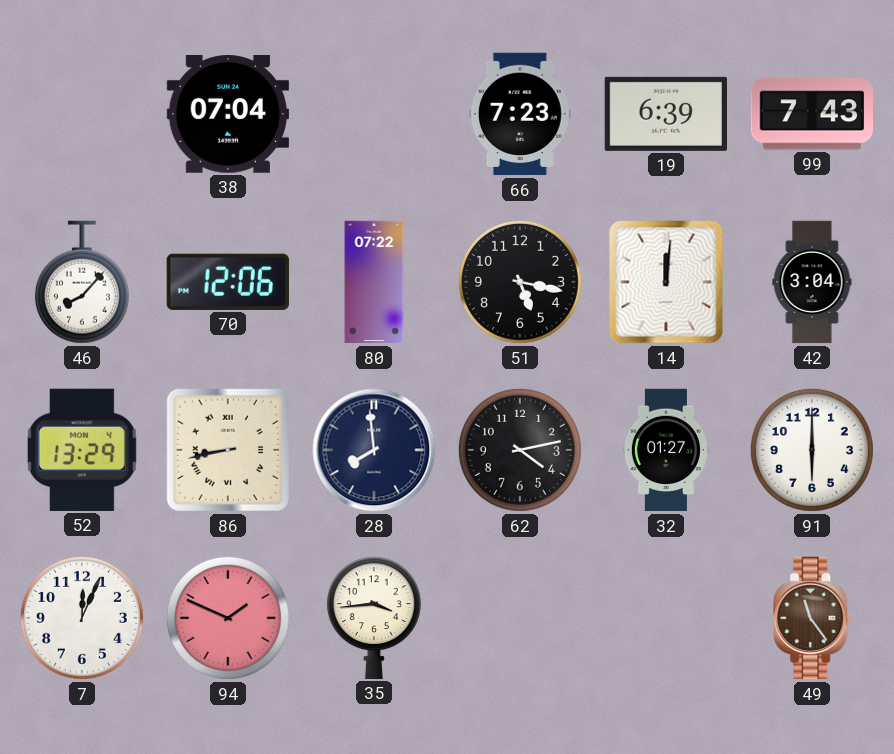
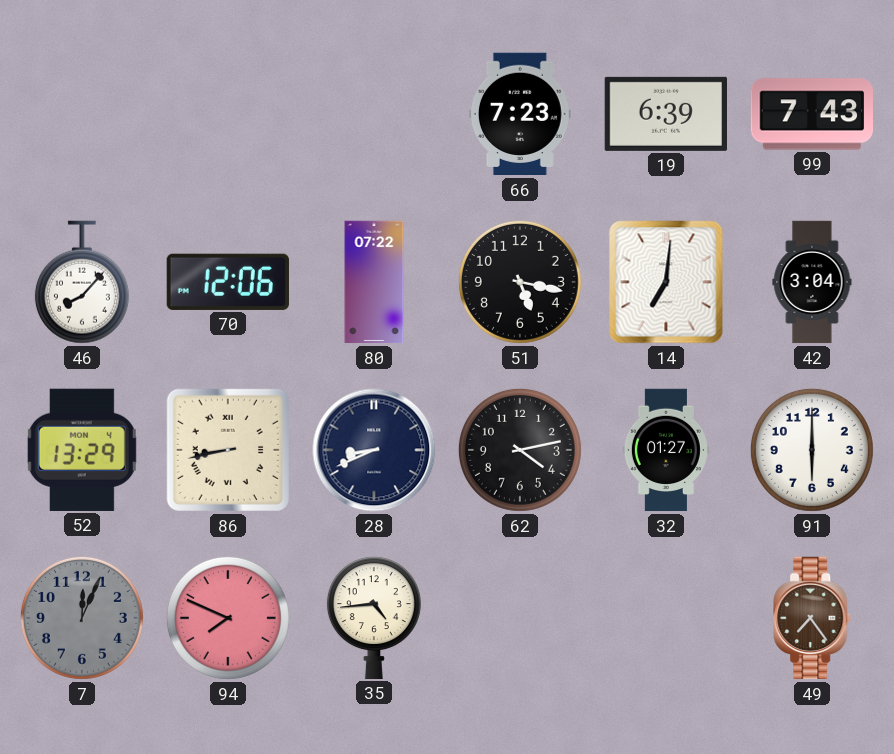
38: 07:04 -> none
14: 12:01 -> 7:01
28: 7:59 -> 8:41
7 dial: white -> grey
94: 1:49 -> 7:49
35: 3:44 -> 4:44
49: 11:24 -> 7:24
